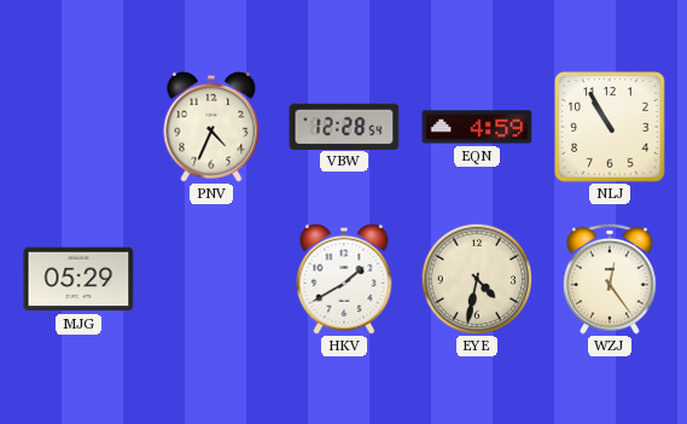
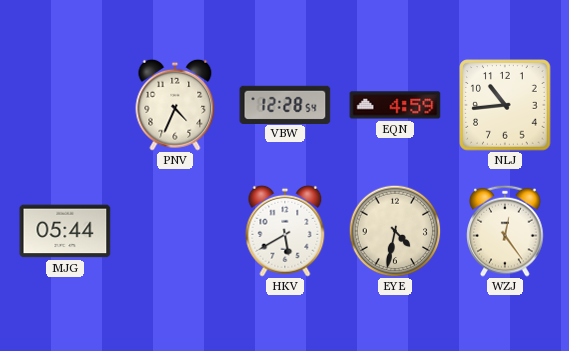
NLJ: 10:55 -> 10:44
MJG: 05:29 -> 05:44
HKV: 1:40 -> 5:40
